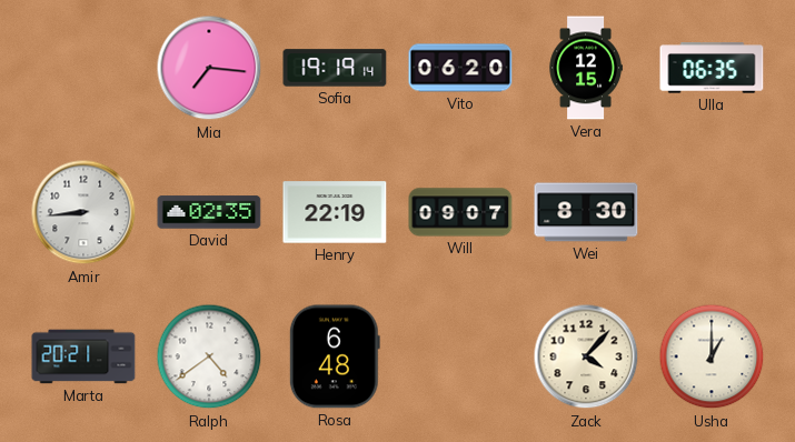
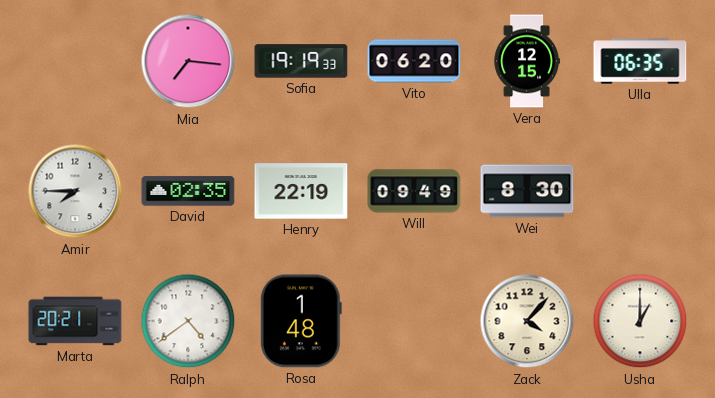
Sofia: 19:19:14 -> 19:19:33
Amir: 8:44 -> 7:45
Will: 09:07 -> 09:49
Rosa: 6:48 -> 1:48
